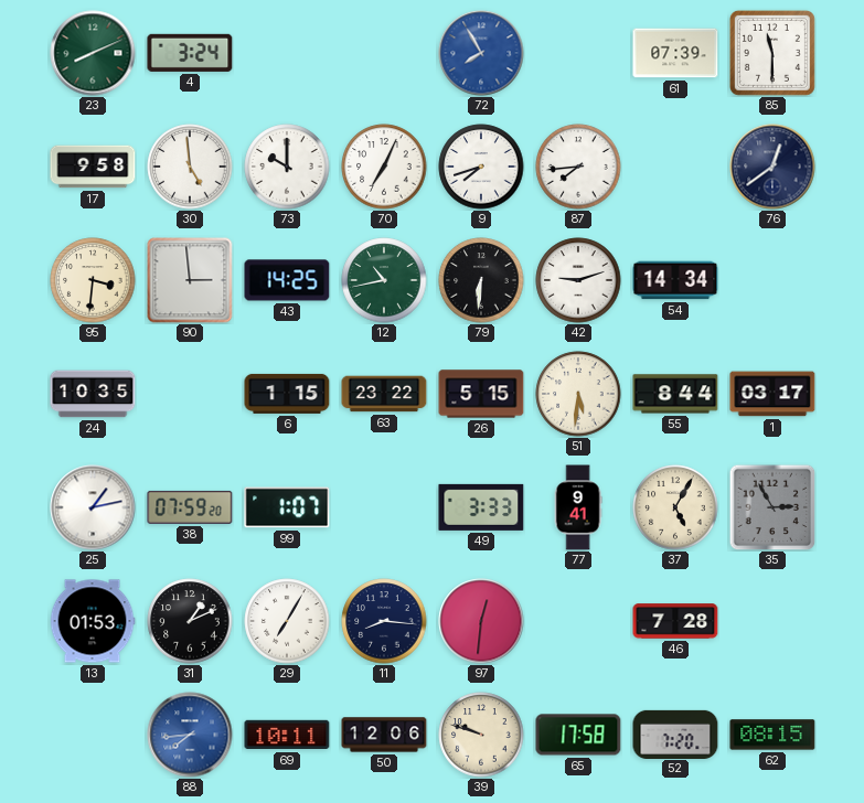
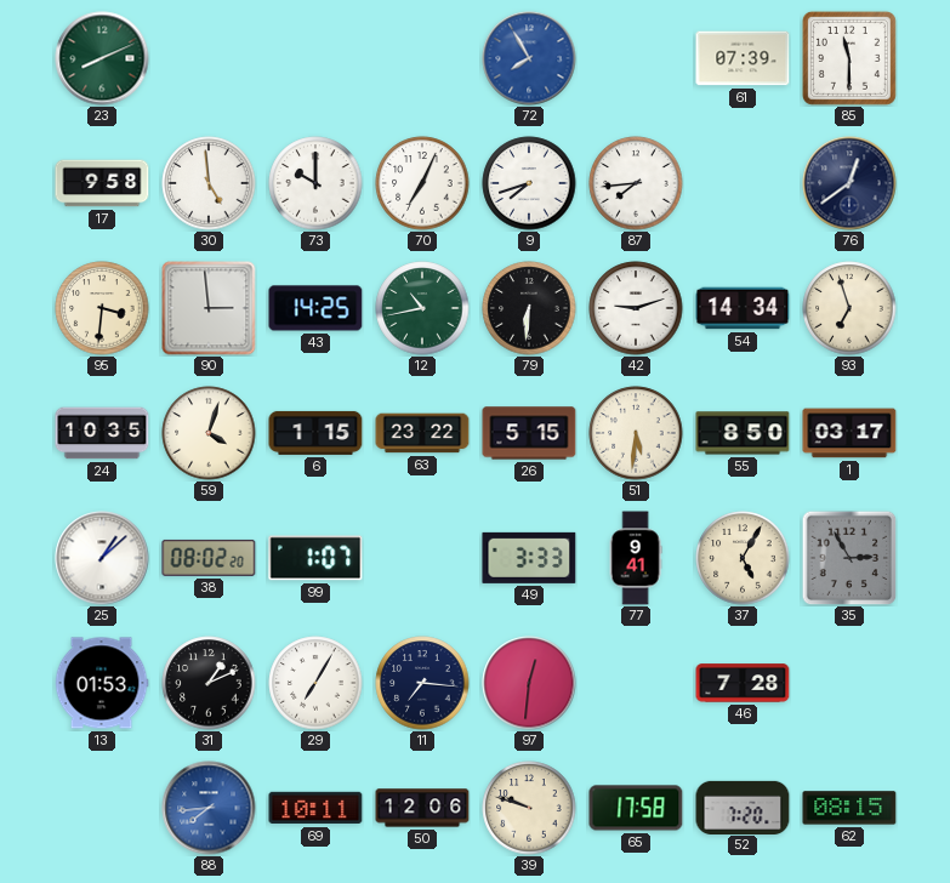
4: 3:24 -> none
93: none -> 6:57
59: none -> 4:03
55: 8:44 -> 8:50
25: 1:13 -> 1:08
38: 07:59 -> 08:02
11: 8:16 -> 7:16
